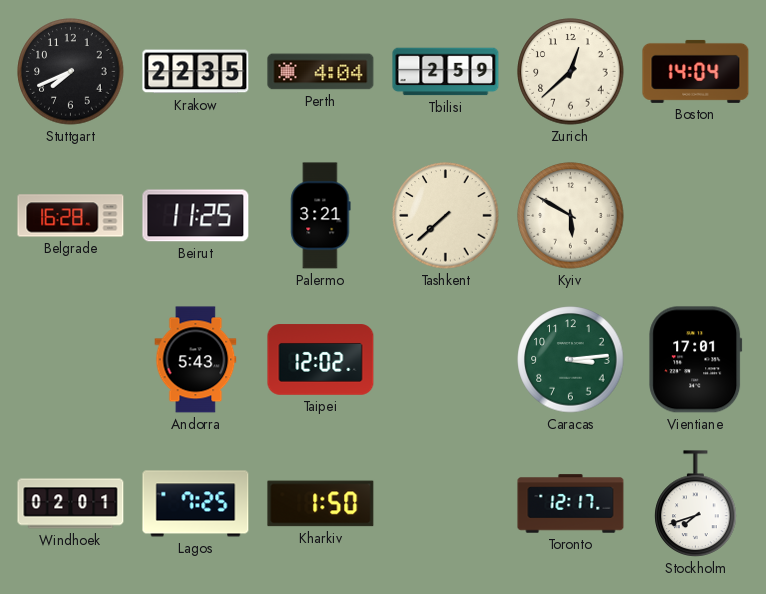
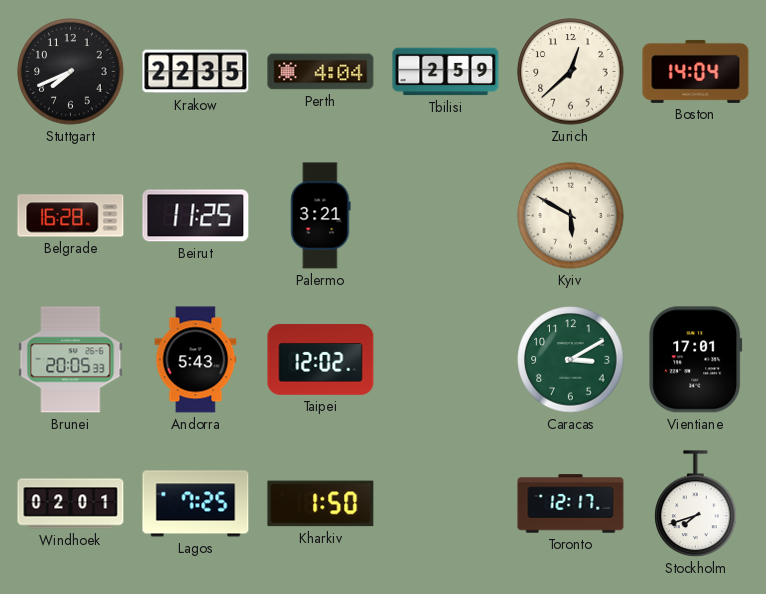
Tashkent: 7:38 -> none
Brunei: none -> 20:05
Caracas: 3:14 -> 3:10
